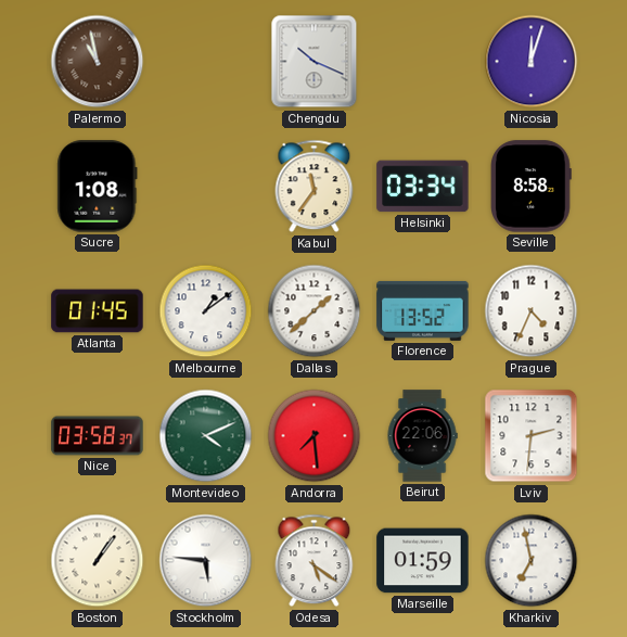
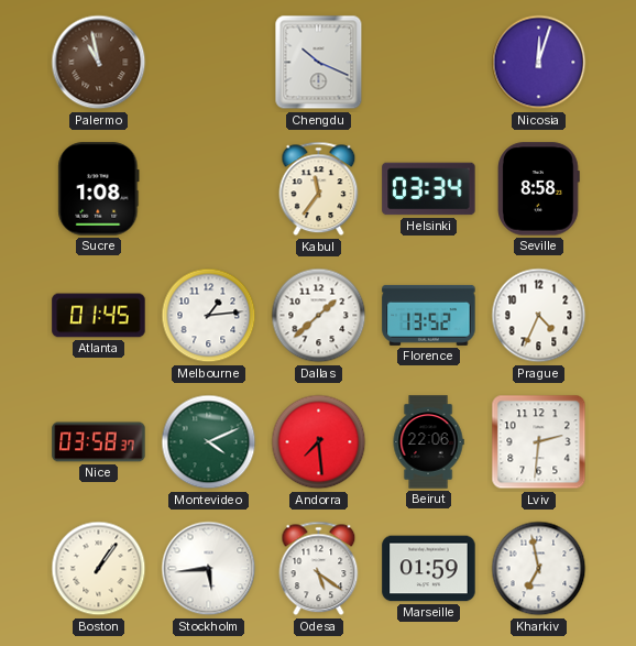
Melbourne: 1:09 -> 1:14
Stockholm: 5:46 -> 5:44
